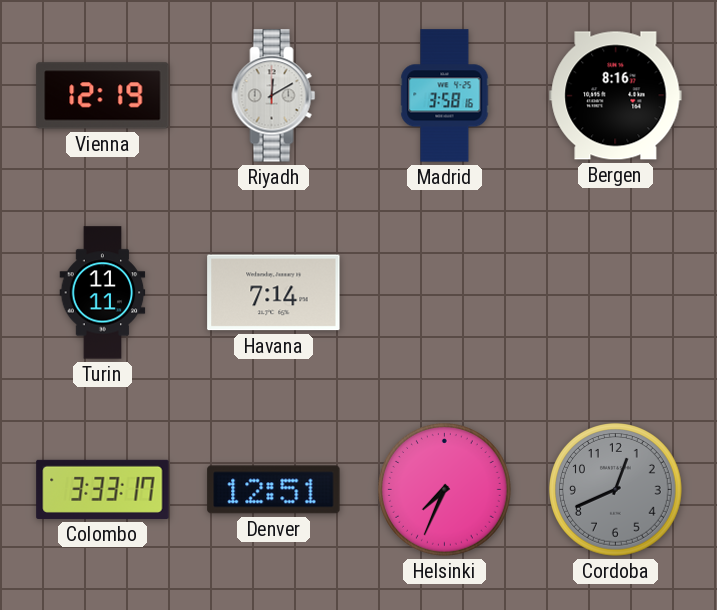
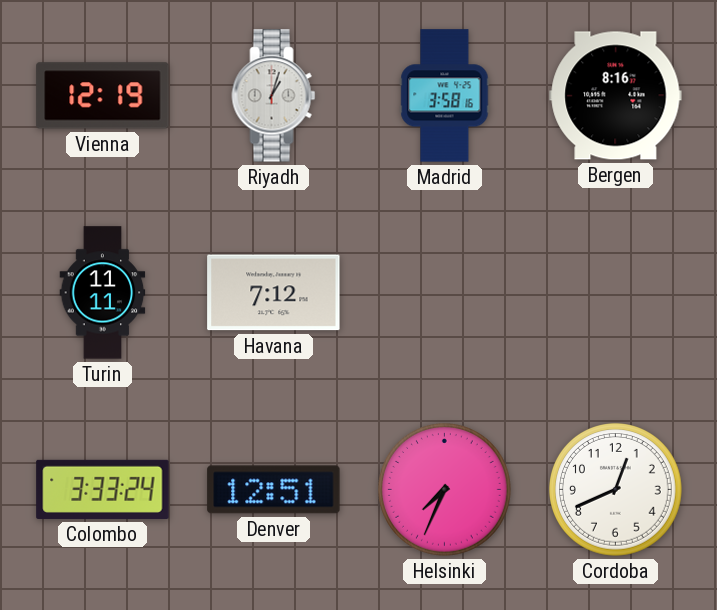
Riyadh: 12:10 -> 1:03
Havana: 7:14 -> 7:12
Colombo: 3:33:17 -> 3:33:24
Cordoba dial: grey -> white
